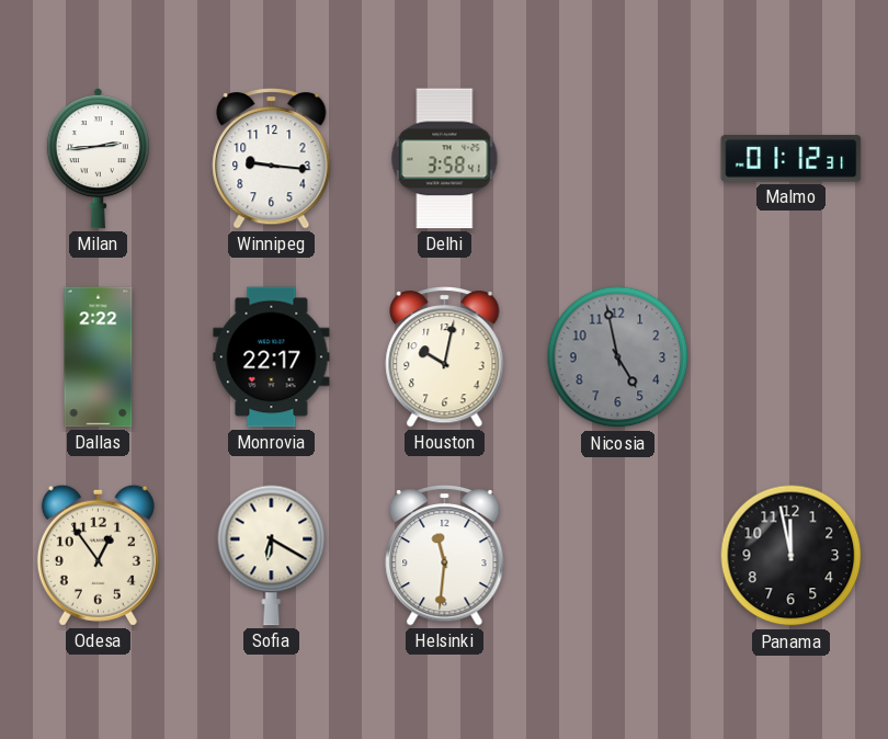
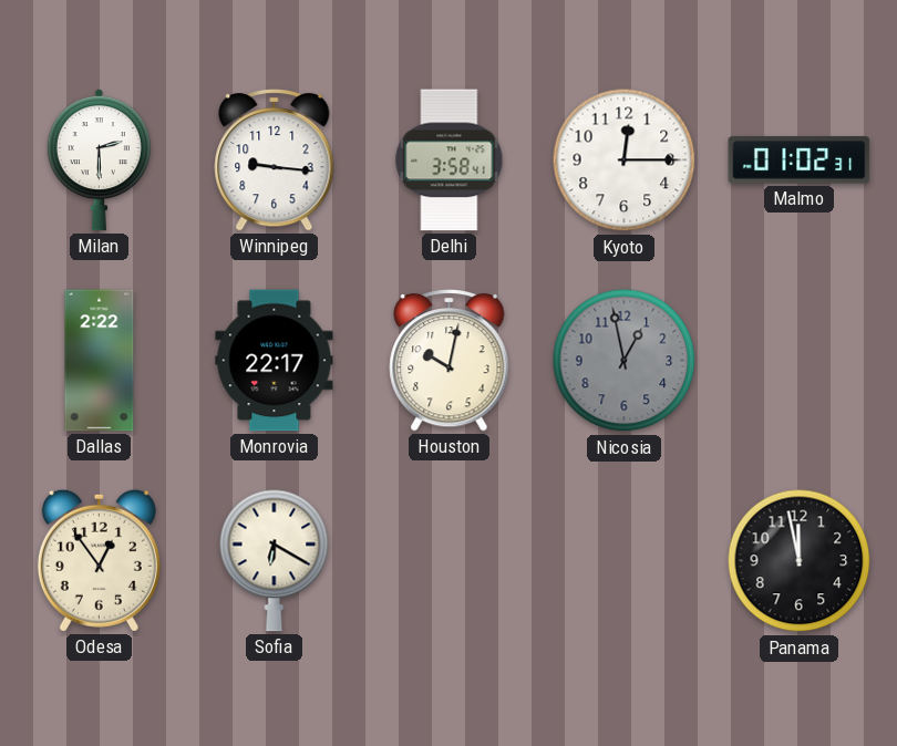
Milan: 2:44 -> 2:30
Kyoto: none -> 12:15
Malmo: 01:12 -> 01:02
Nicosia: 4:58 -> 12:58
Helsinki: 11:31 -> none
